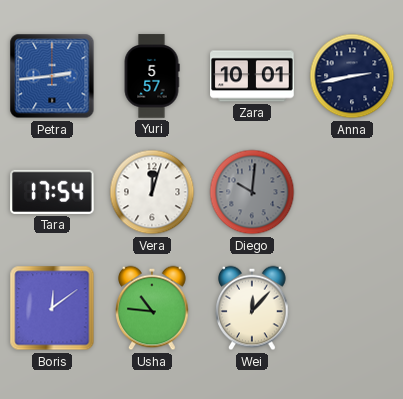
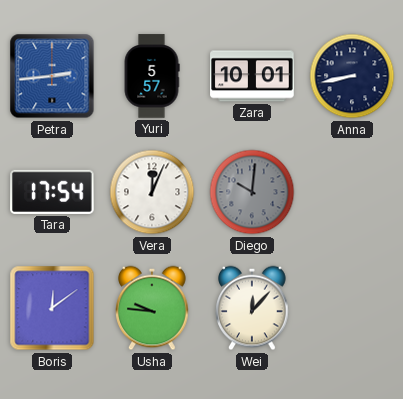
Anna: 2:43 -> 8:43
Vera: 12:03 -> 12:04
Usha: 10:46 -> 9:46
